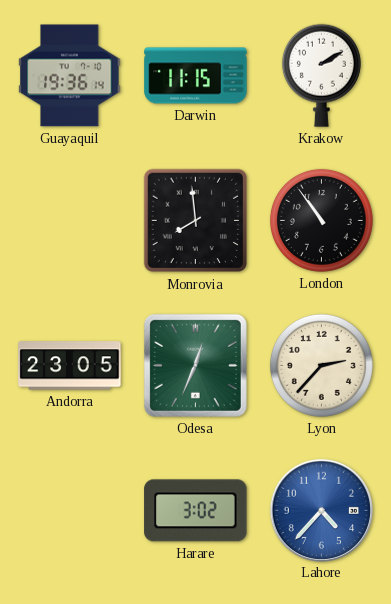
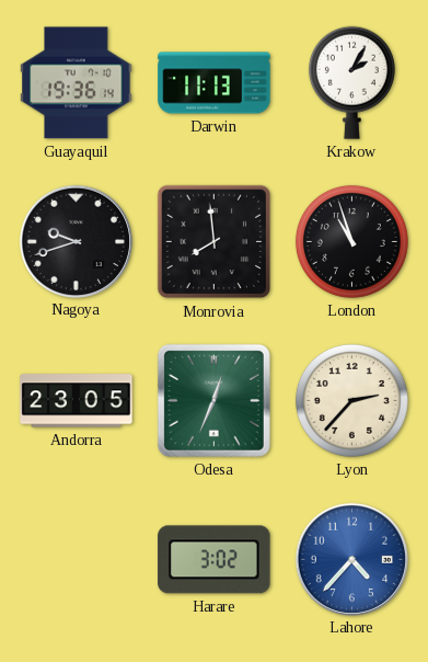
Darwin: 11:15 -> 11:13
Krakow: 2:10 -> 2:05
Nagoya: none -> 9:42
London: 10:54 -> 10:57
